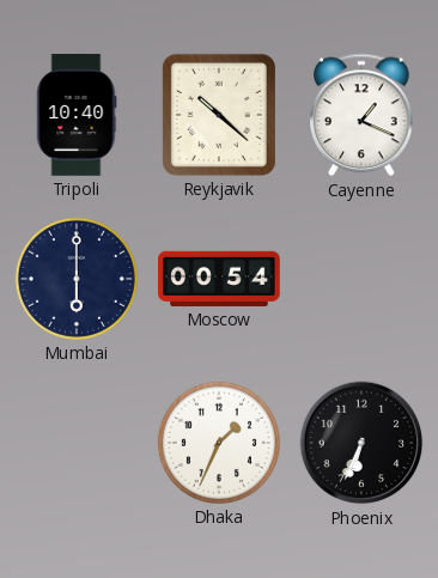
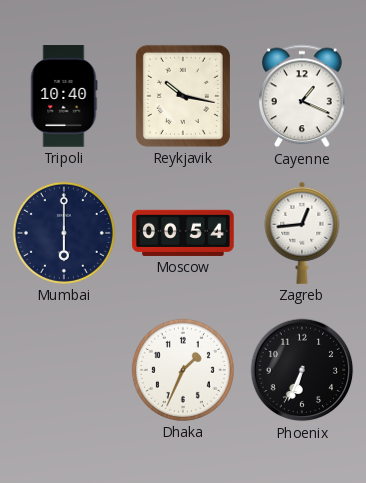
Reykjavik: 10:22 -> 10:17
Zagreb: none -> 12:44
